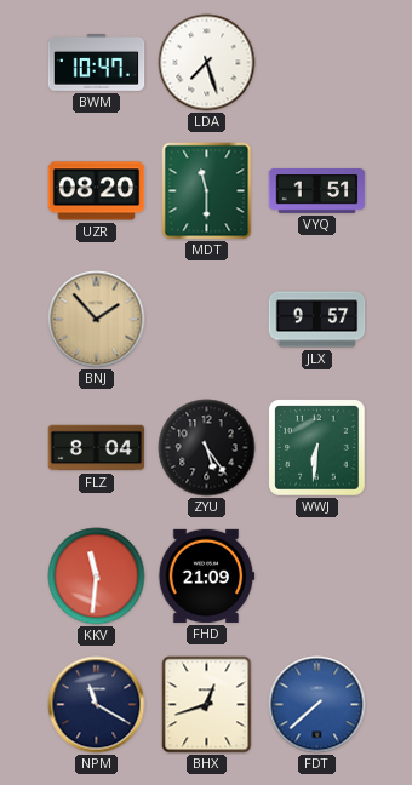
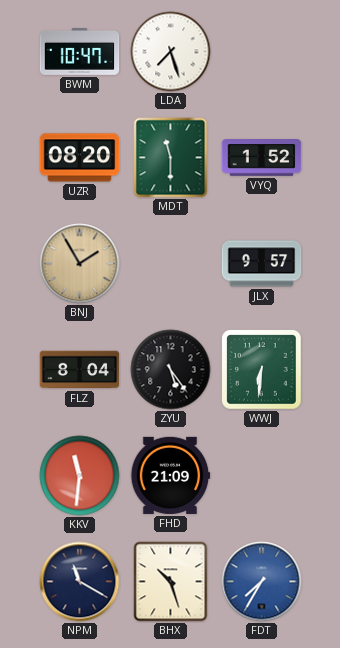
VYQ: 1:51 -> 1:52
BNJ: 1:53 -> 1:55
BHX: 12:42 -> 10:27
FDT: 7:38 -> 7:35
